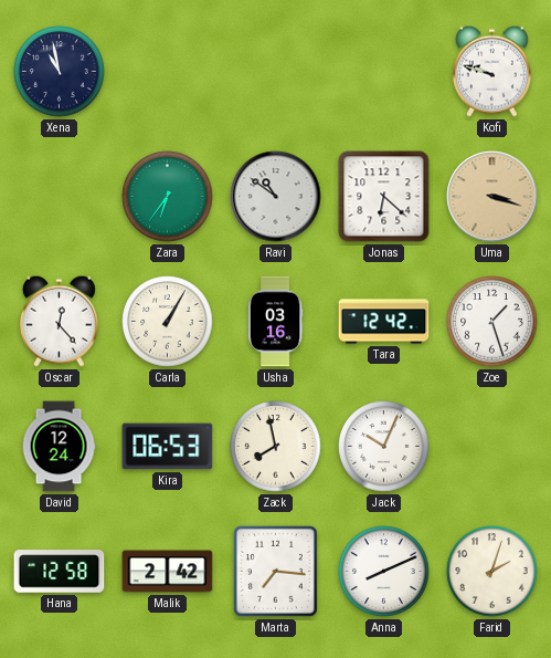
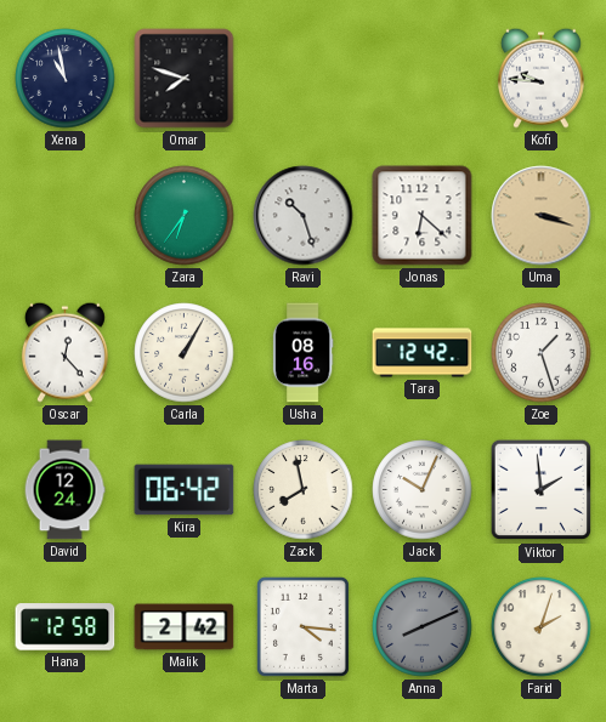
Omar: none -> 7:48
Kofi: 9:48 -> 9:46
Ravi: 10:51 -> 10:27
Usha: 03:16 -> 08:16
Kira: 06:53 -> 06:42
Viktor: none -> 1:59
Marta: 7:16 -> 4:16
Anna dial: white -> grey
